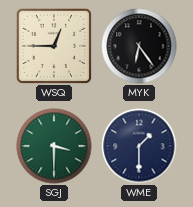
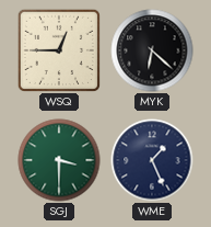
MYK: 6:24 -> 6:22
WME: 1:30 -> 1:26
